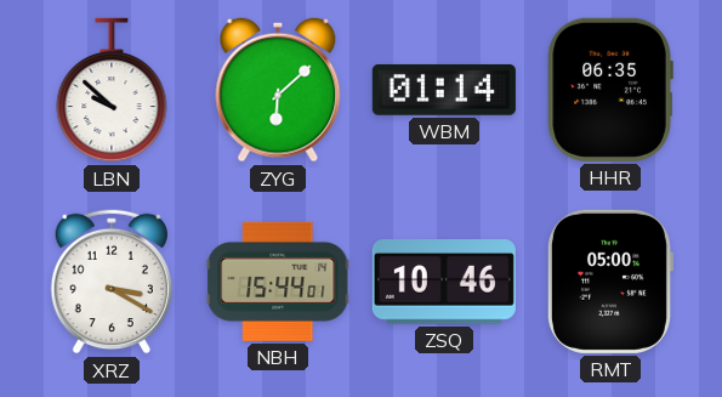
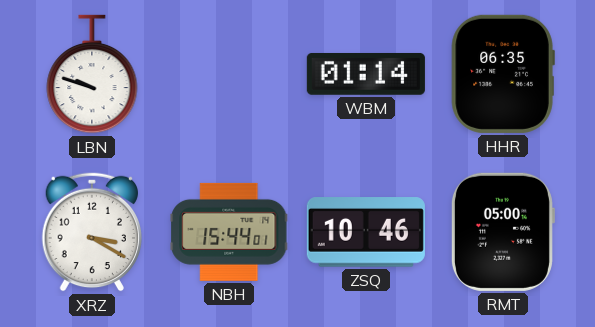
LBN: 9:52 -> 9:48
ZYG: 6:08 -> none
